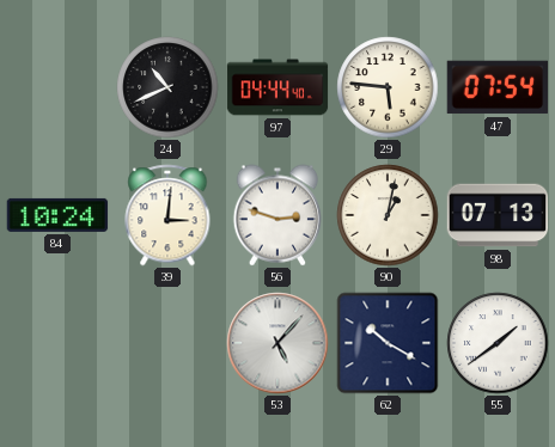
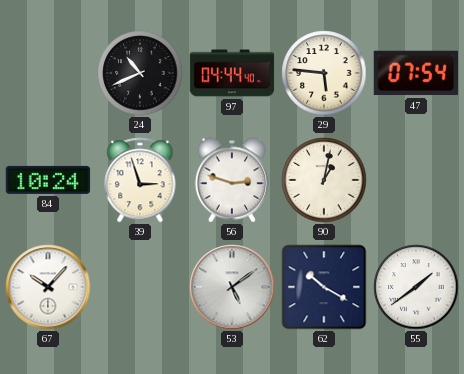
39: 3:01 -> 2:57
98: 07:13 -> none
67: none -> 10:07
53: 5:07 -> 5:09
